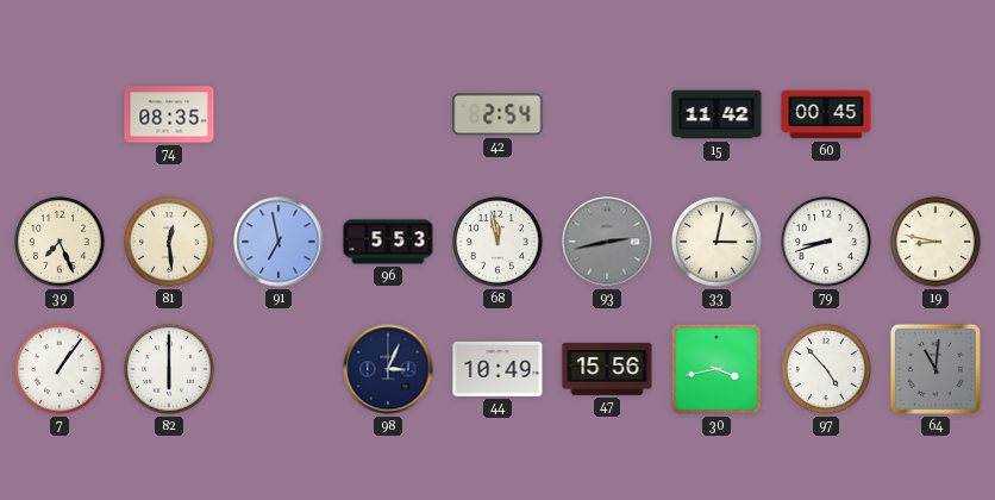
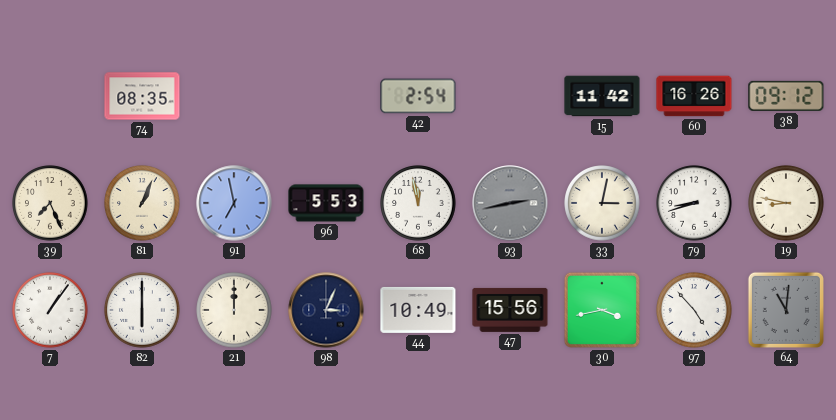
60: 00:45 -> 16:26
38: none -> 09:12
81: 12:29 -> 1:04
21: none -> 12:00
